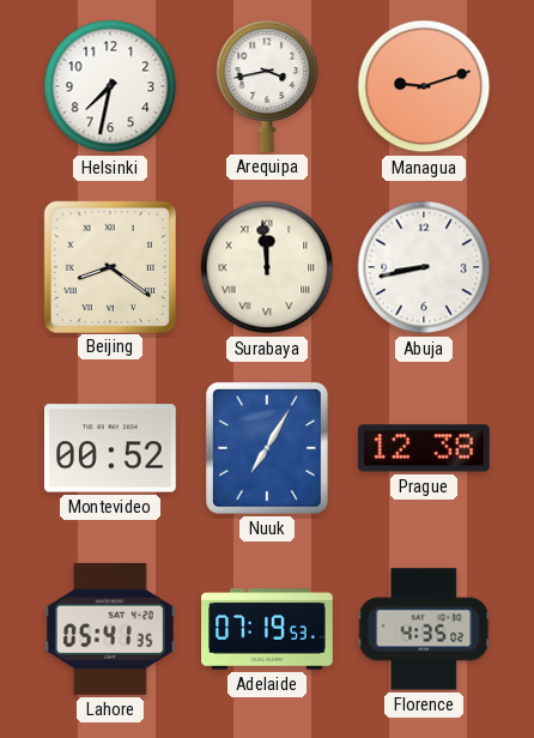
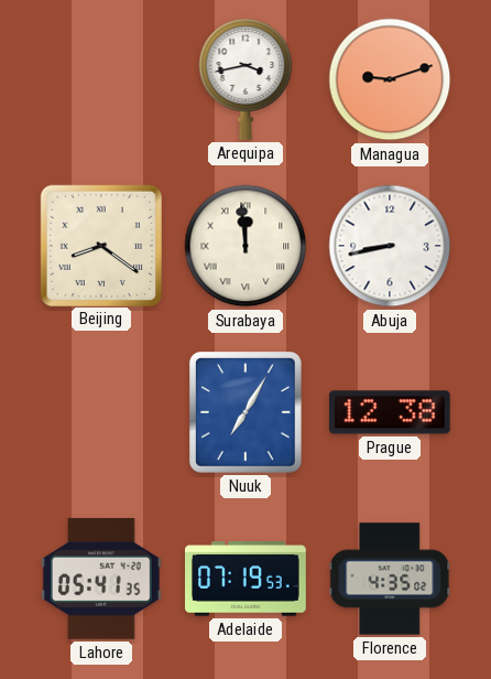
Helsinki: 7:32 -> none
Montevideo: 00:52 -> none
